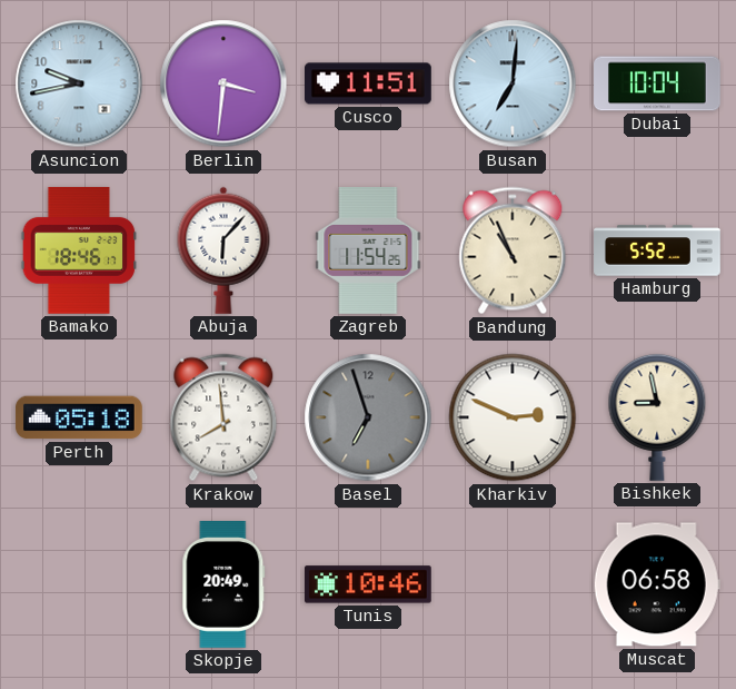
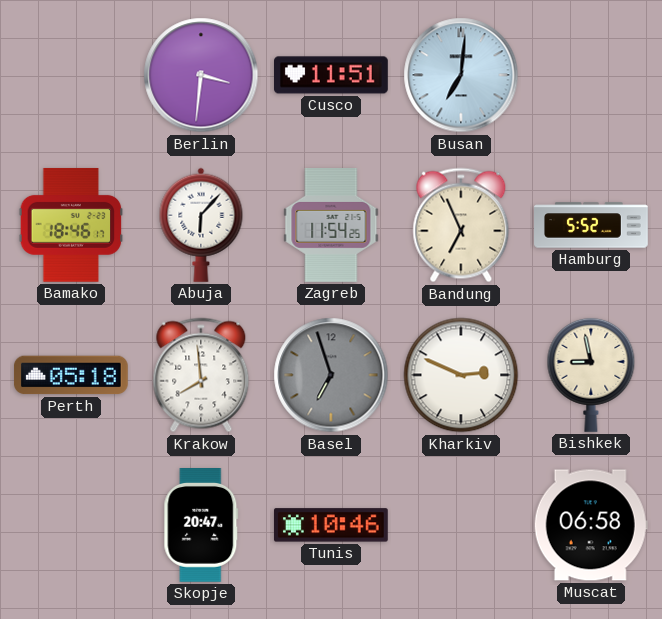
Asuncion: 9:43 -> none
Dubai: 10:04 -> none
Bandung: 10:56 -> 6:56
Skopje: 20:49 -> 20:47
